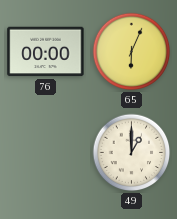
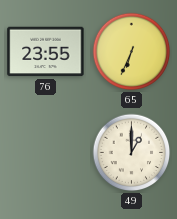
76: 00:00 -> 23:55
65: 6:04 -> 6:34
